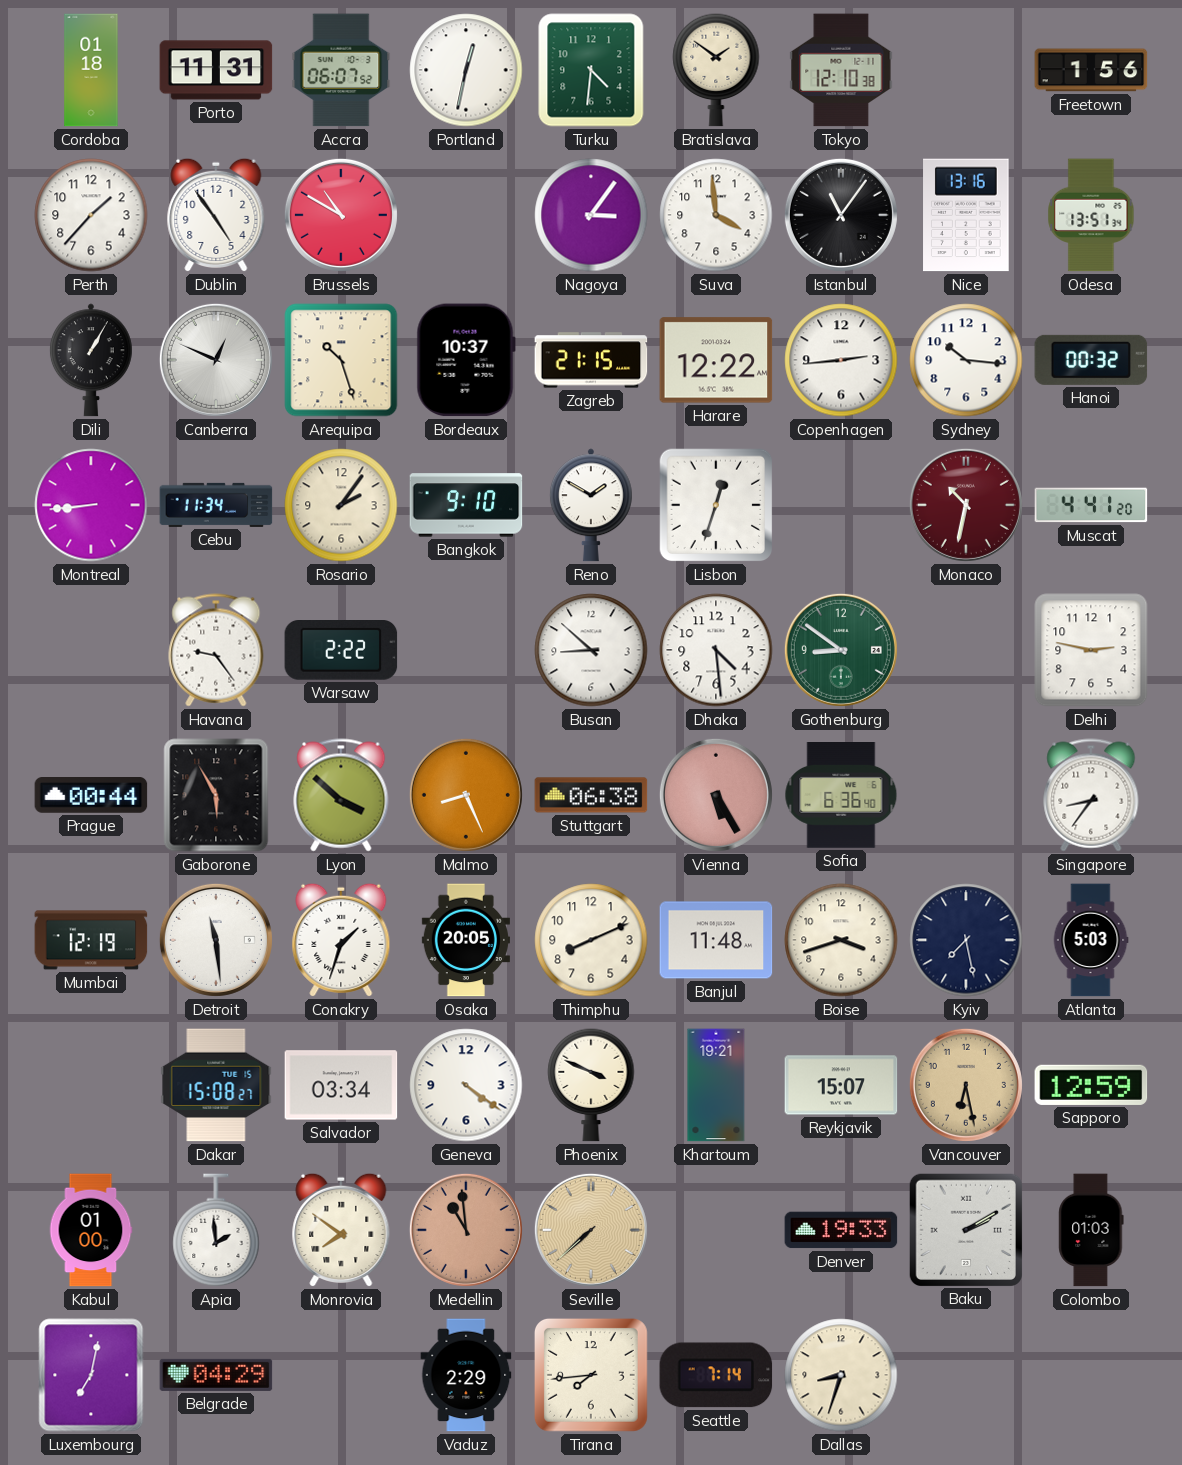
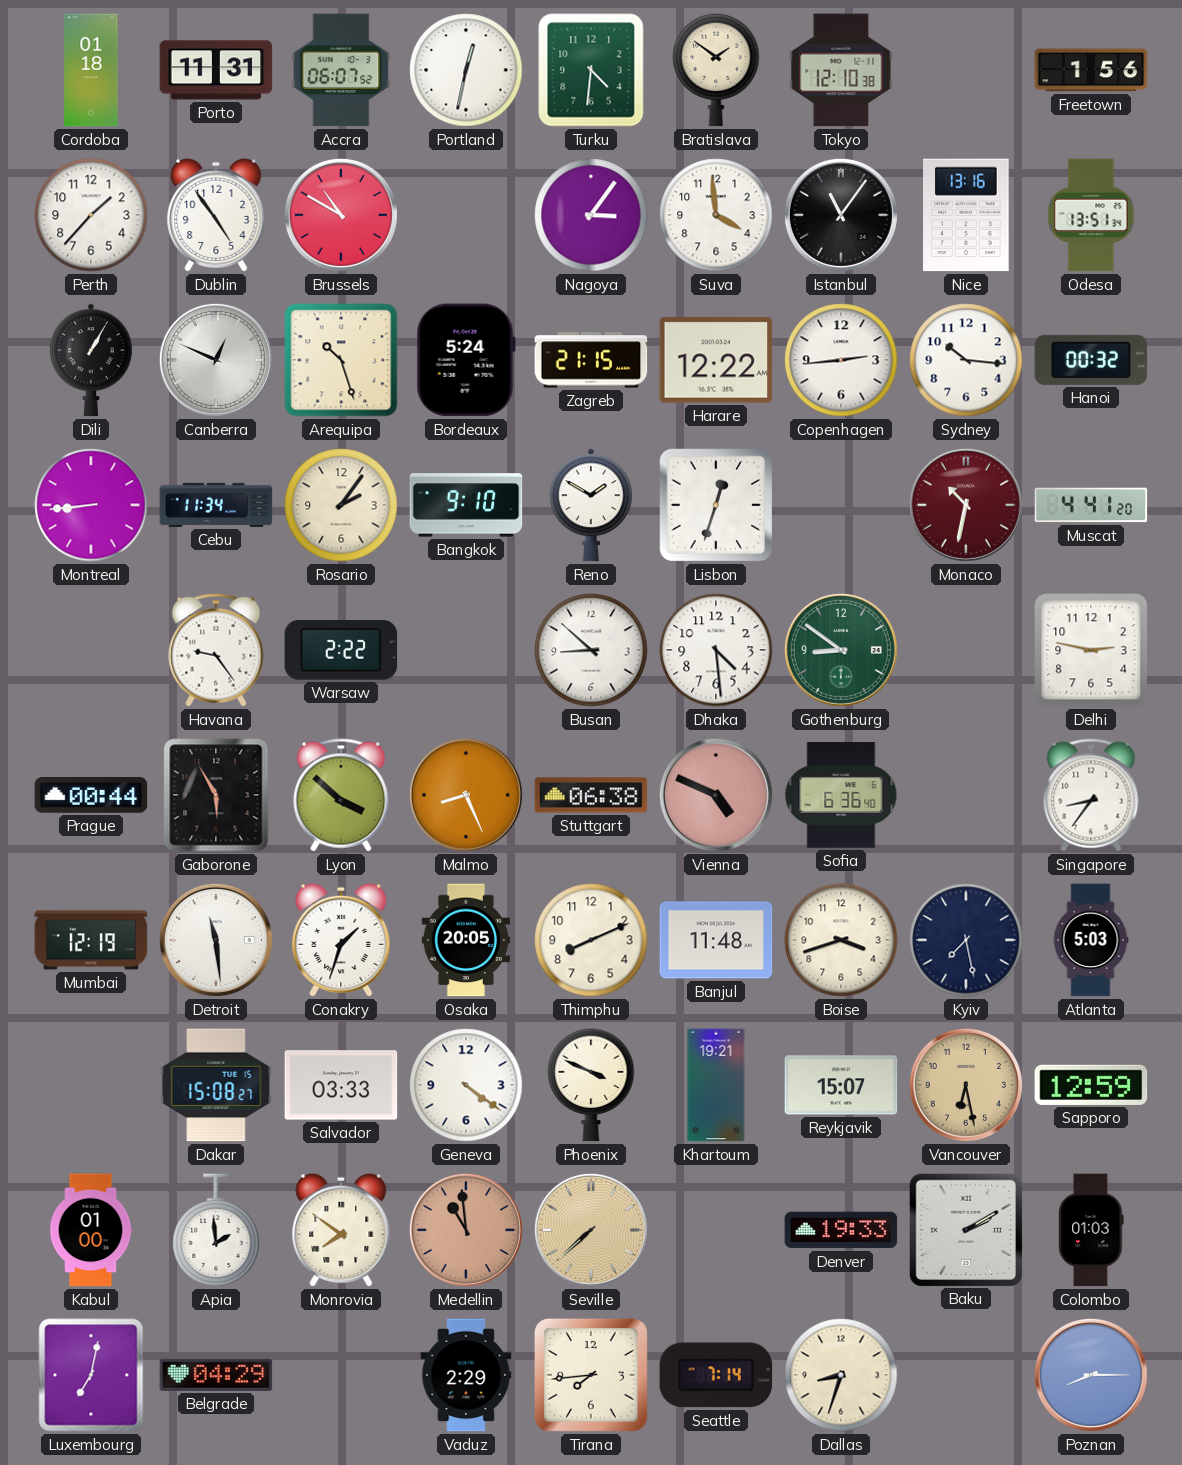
Bordeaux: 10:37 -> 5:24
Vienna: 5:25 -> 4:49
Salvador: 03:34 -> 03:33
Poznan: none -> 8:15
